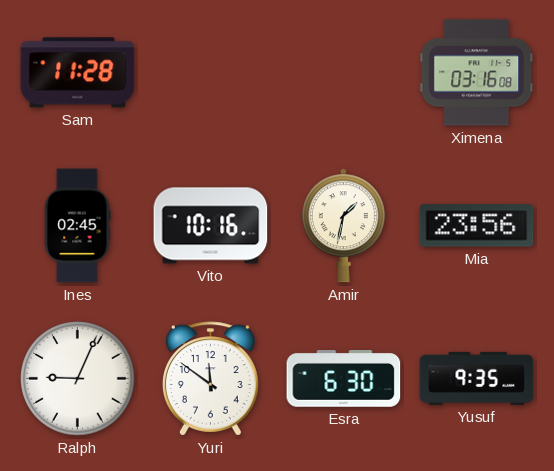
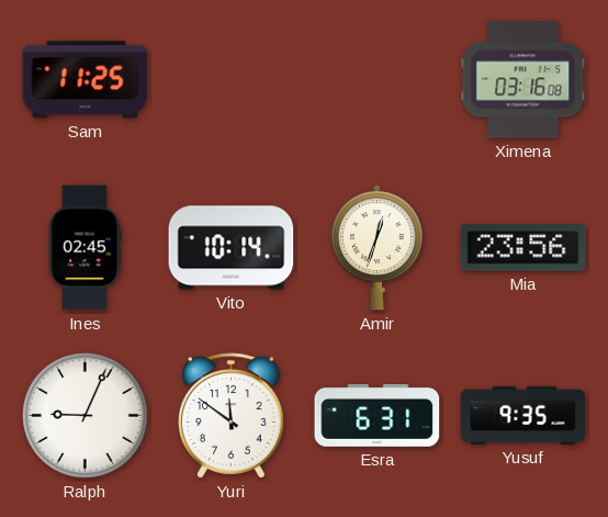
Sam: 11:28 -> 11:25
Vito: 10:16 -> 10:14
Amir: 1:32 -> 12:33
Esra: 6:30 -> 6:31
